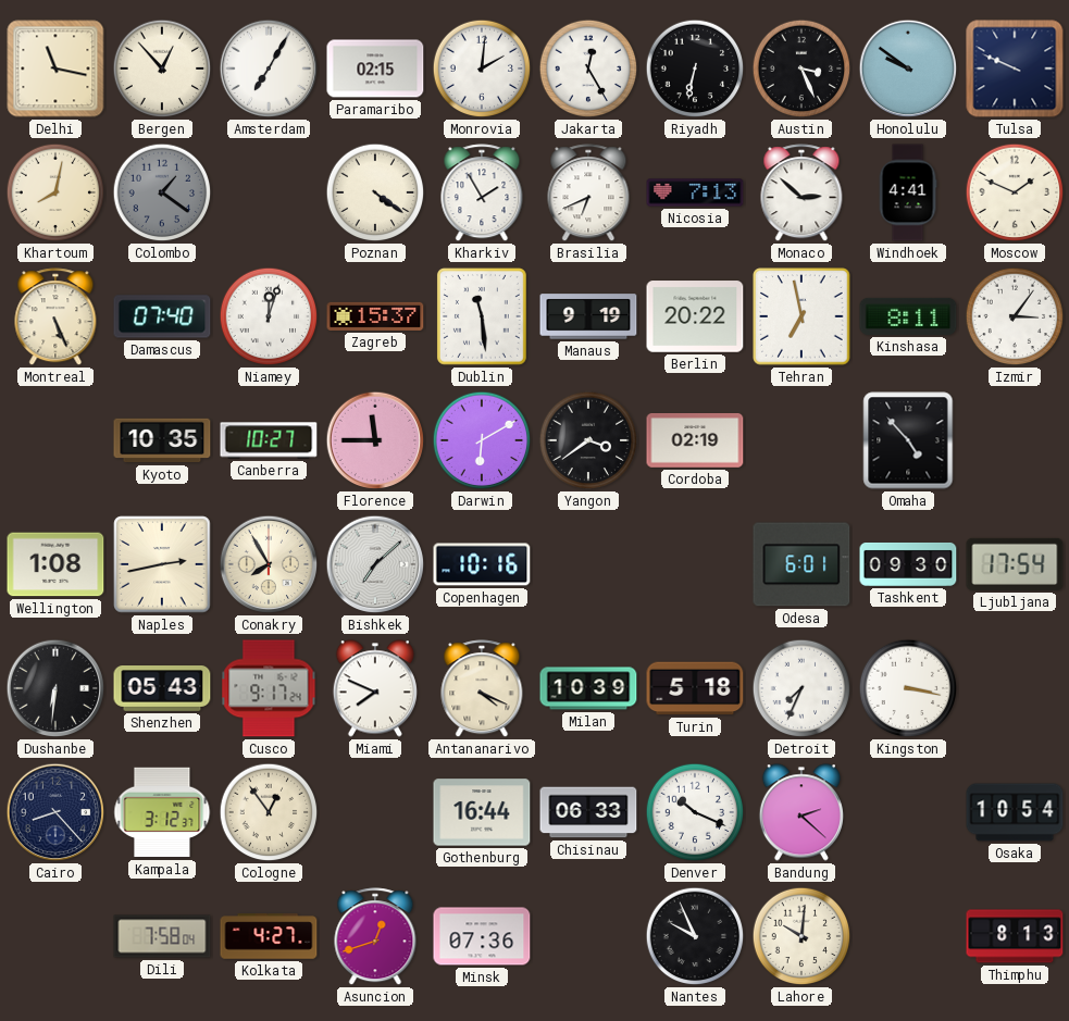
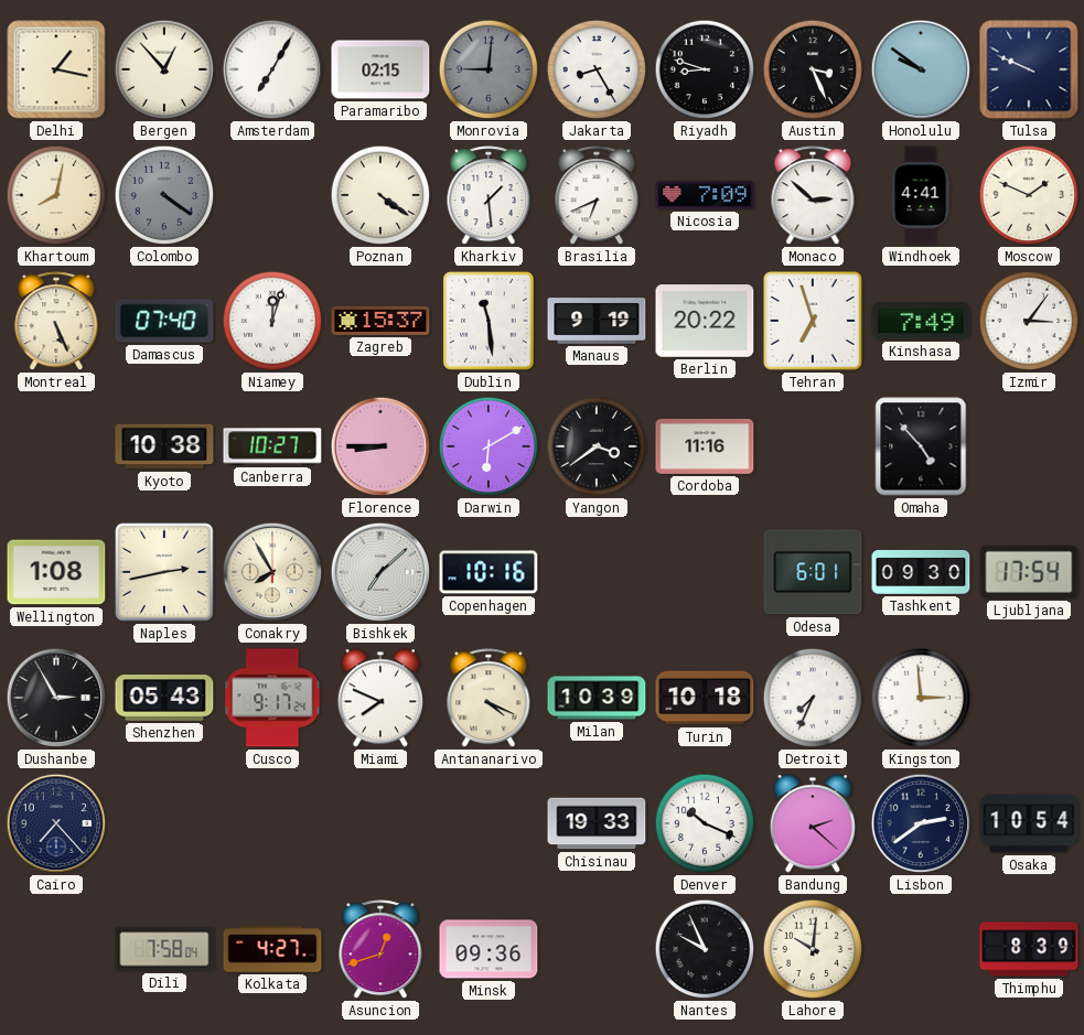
Delhi: 11:17 -> 1:17
Monrovia: 2:01 -> 9:01
Monrovia dial: white -> grey
Jakarta: 12:25 -> 8:25
Riyadh: 6:32 -> 8:48
Colombo: 1:21 -> 4:21
Kharkiv: 1:55 -> 1:29
Nicosia: 7:13 -> 7:09
Tehran: 6:58 -> 6:57
Kinshasa: 8:11 -> 7:49
Kyoto: 10:35 -> 10:38
Florence: 11:45 -> 8:45
Cordoba: 02:19 -> 11:16
Dushanbe: 6:31 -> 2:55
Turin: 5:18 -> 10:18
Kingston: 3:17 -> 2:59
Cairo: 8:23 -> 7:23
Kampala: 3:12 -> none
Cologne: 12:54 -> none
Gothenburg: 16:44 -> none
Chisinau: 06:33 -> 19:33
Lisbon: none -> 2:39
Minsk: 07:36 -> 09:36
Thimphu: 8:13 -> 8:39
